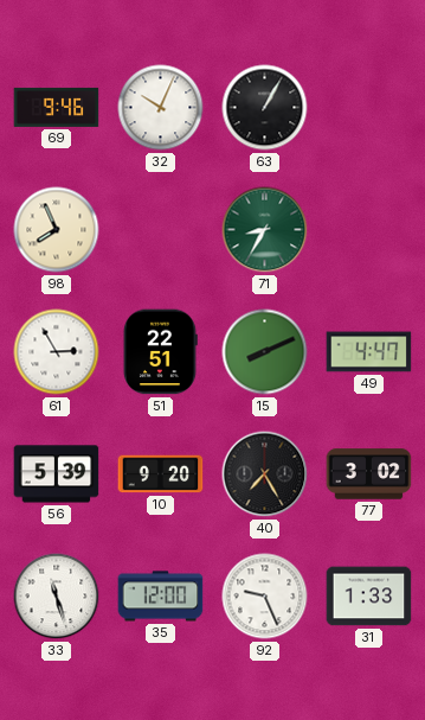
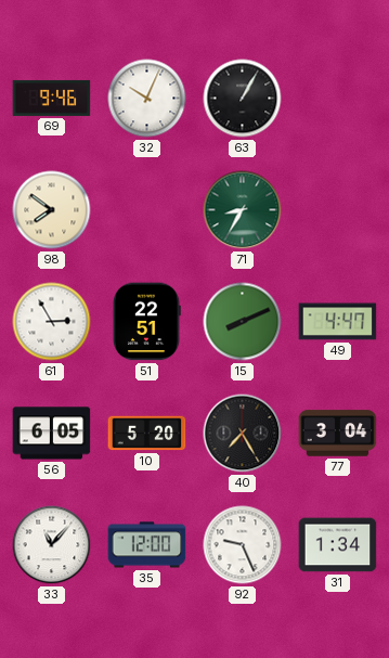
98: 7:56 -> 7:51
56: 5:39 -> 6:05
10: 9:20 -> 5:20
77: 3:02 -> 3:04
33: 11:27 -> 11:07
31: 1:33 -> 1:34
